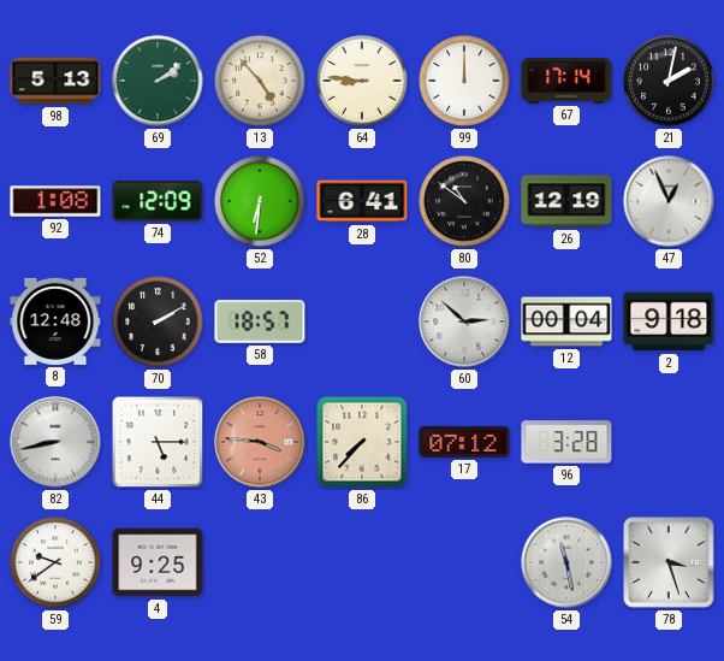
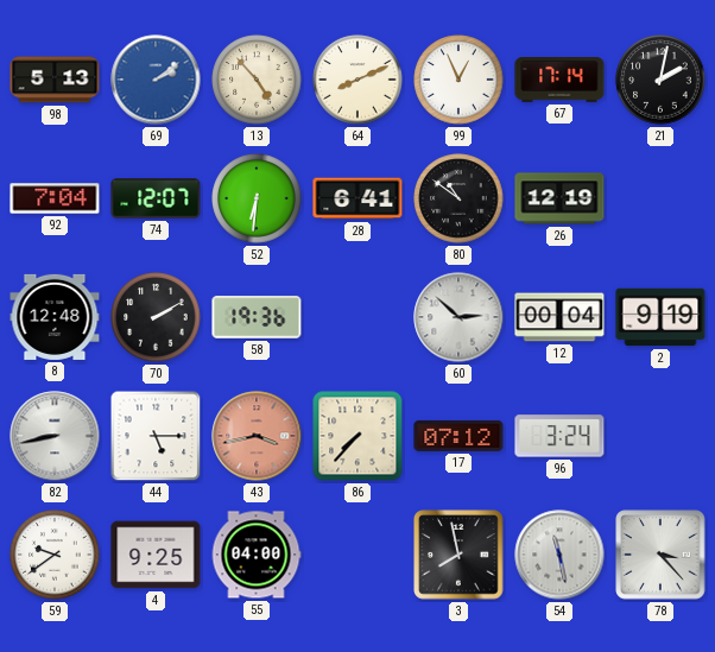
69 dial: green -> blue
64: 8:46 -> 8:11
99: 12:00 -> 12:56
92: 1:08 -> 7:04
74: 12:09 -> 12:07
47: 12:56 -> none
58: 18:57 -> 19:36
2: 9:18 -> 9:19
43: 3:46 -> 3:43
96: 3:28 -> 3:24
55: none -> 04:00
3: none -> 7:58
78: 3:27 -> 3:23
